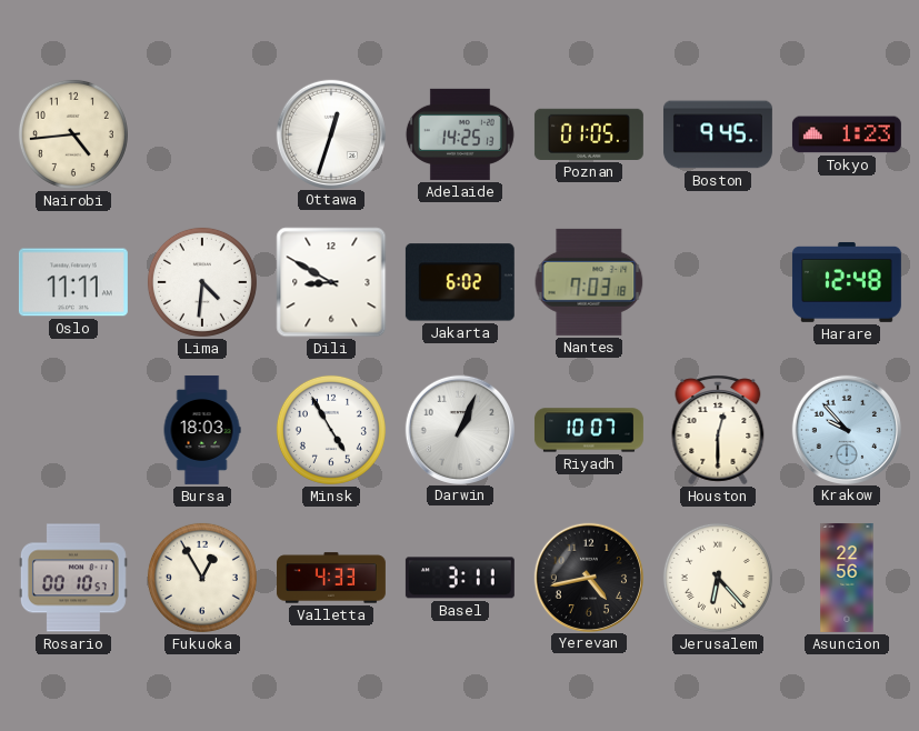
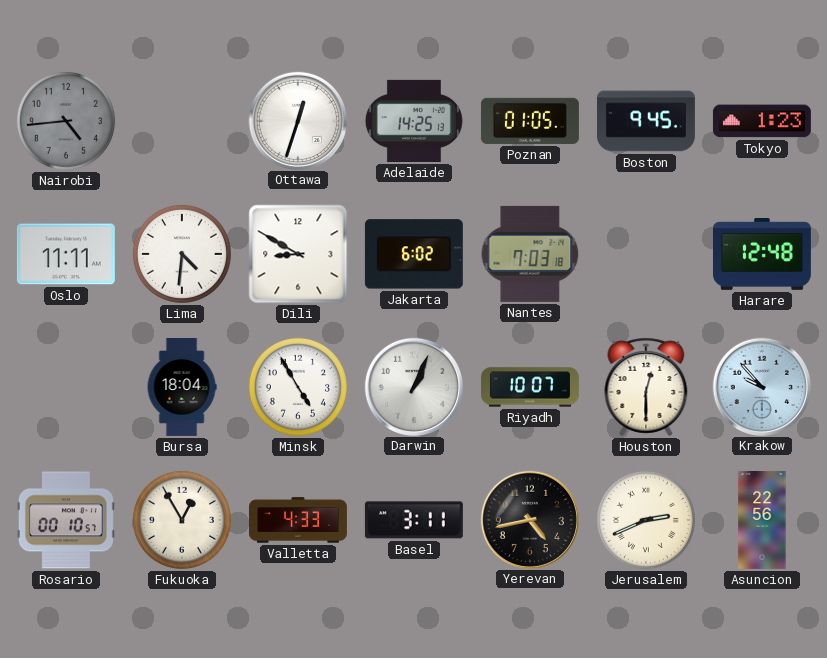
Nairobi dial: cream -> grey
Bursa: 18:03 -> 18:04
Jerusalem: 6:23 -> 2:41
